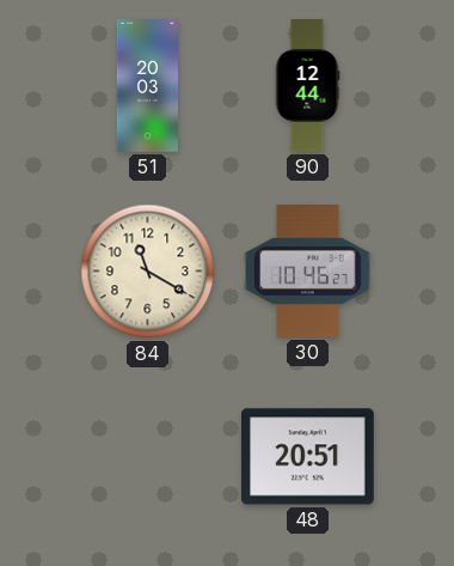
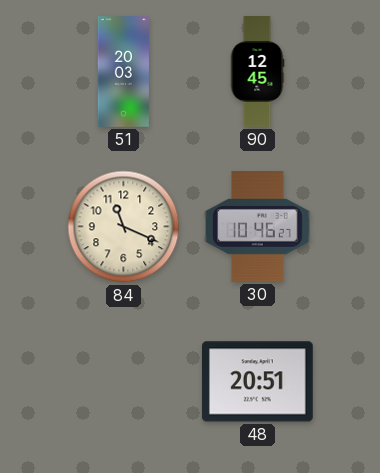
90: 12:44 -> 12:45
84: 11:20 -> 11:19
